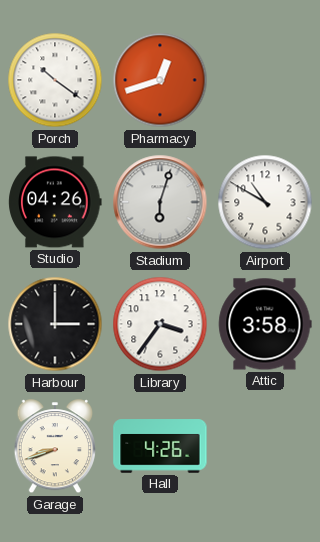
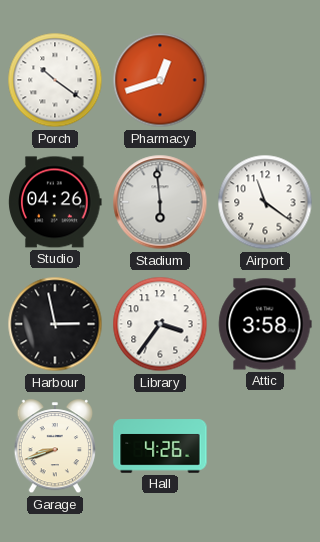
Stadium: 6:03 -> 5:59
Airport: 10:50 -> 11:21
Harbour: 3:00 -> 2:58
